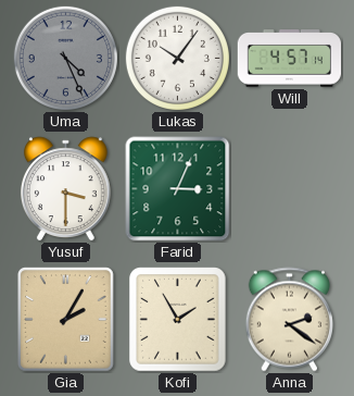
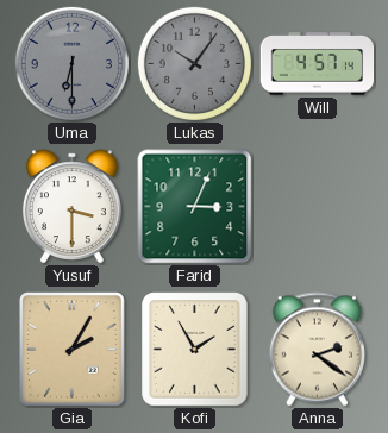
Uma: 4:26 -> 6:30
Lukas dial: white -> grey
